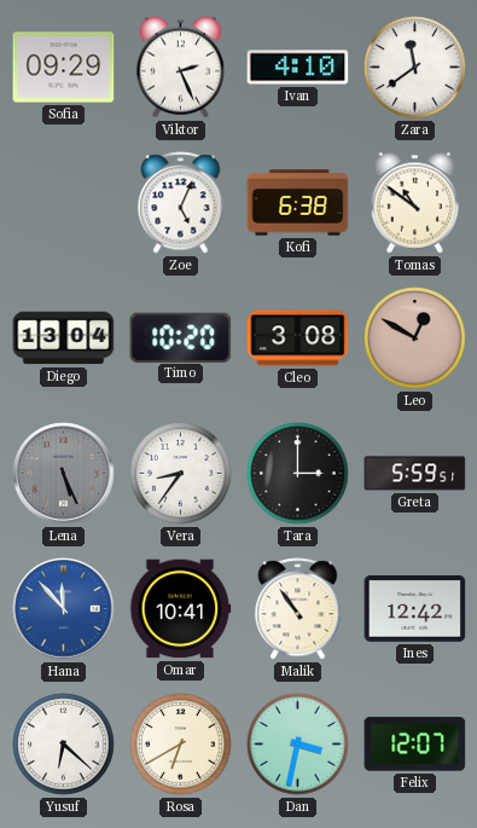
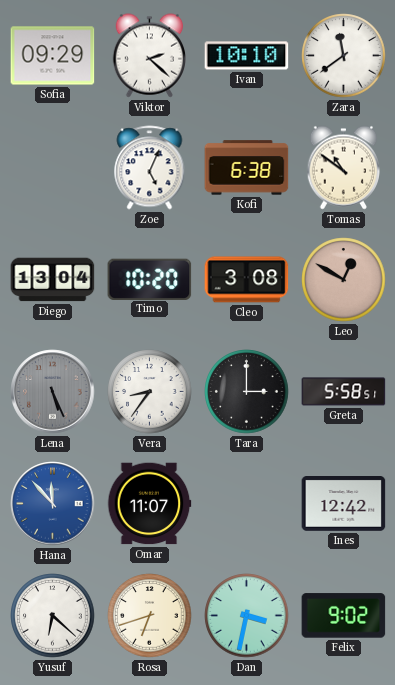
Viktor: 2:26 -> 2:22
Ivan: 4:10 -> 10:10
Greta: 5:59 -> 5:58
Omar: 10:41 -> 11:07
Malik: 10:54 -> none
Rosa: 6:40 -> 6:42
Felix: 12:07 -> 9:02
